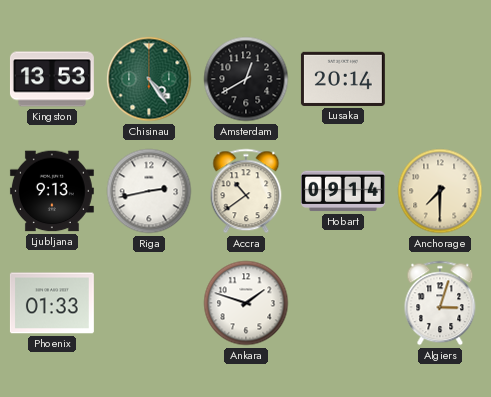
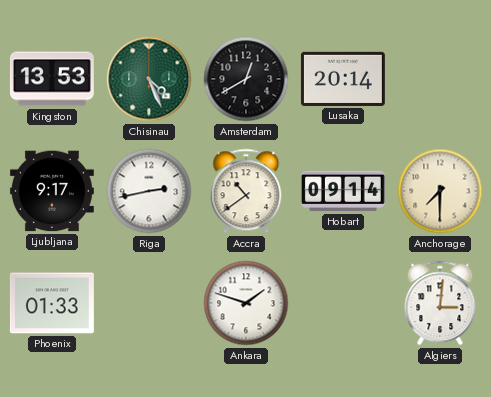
Chisinau: 4:24 -> 4:26
Ljubljana: 9:13 -> 9:17
Algiers: 3:03 -> 3:01
